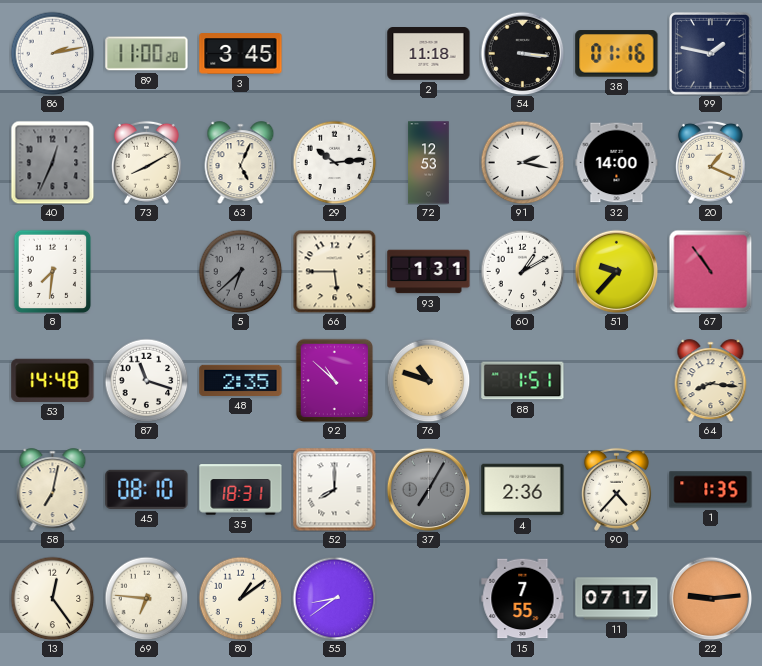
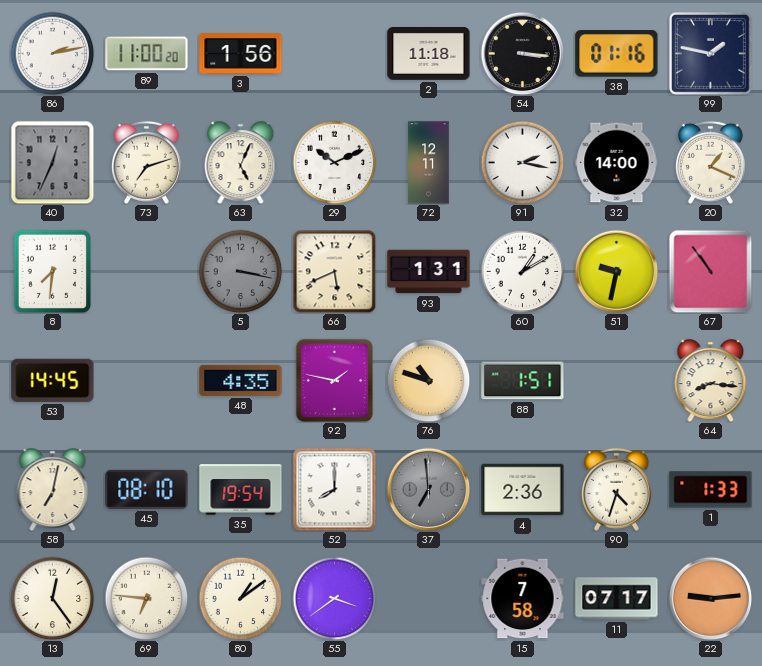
3: 3:45 -> 1:56
73: 8:10 -> 7:12
29: 10:14 -> 10:11
72: 12:53 -> 12:11
5: 6:38 -> 3:17
66: 5:45 -> 5:41
51: 9:37 -> 9:32
53: 14:48 -> 14:45
87: 11:18 -> none
48: 2:35 -> 4:35
92: 10:52 -> 1:47
35: 18:31 -> 19:54
37: 7:05 -> 6:59
90: 4:37 -> 4:33
1: 1:35 -> 1:33
55: 8:39 -> 3:39
15: 7:55 -> 7:58
